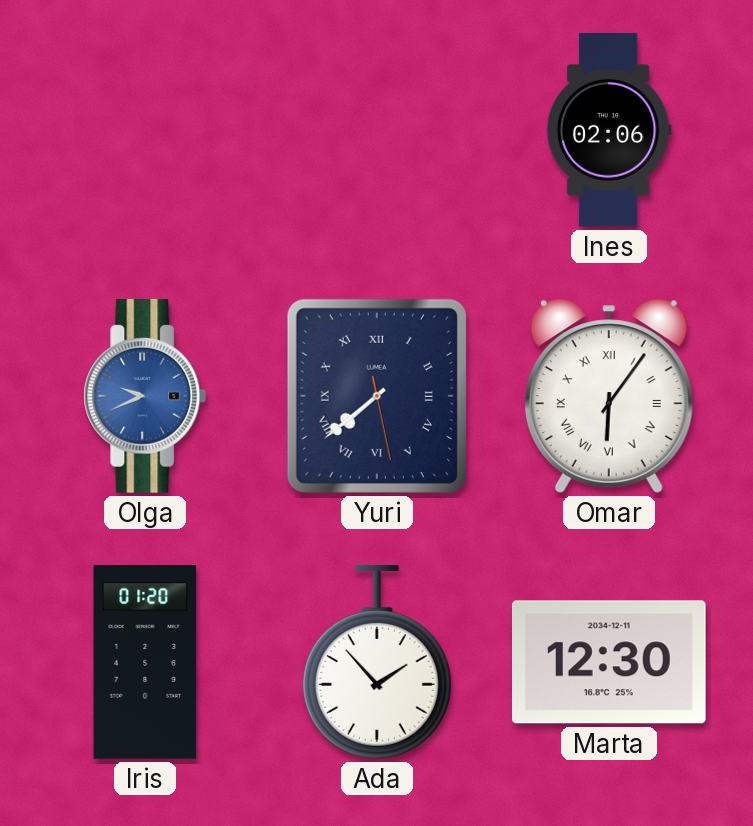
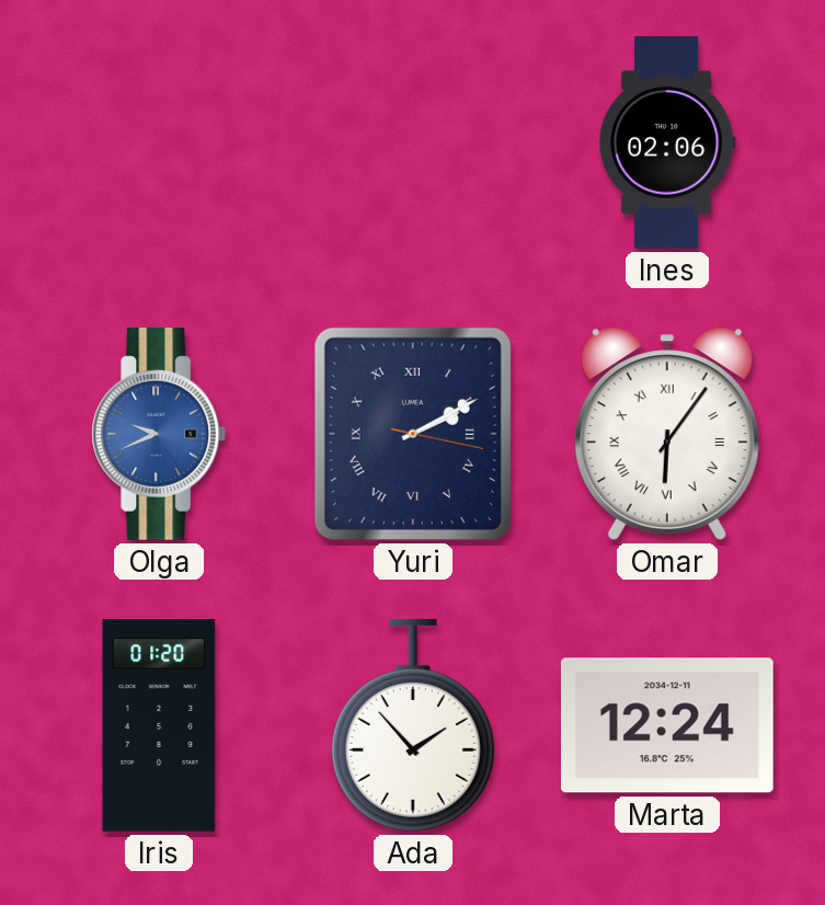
Yuri: 7:38 -> 2:10
Marta: 12:30 -> 12:24
